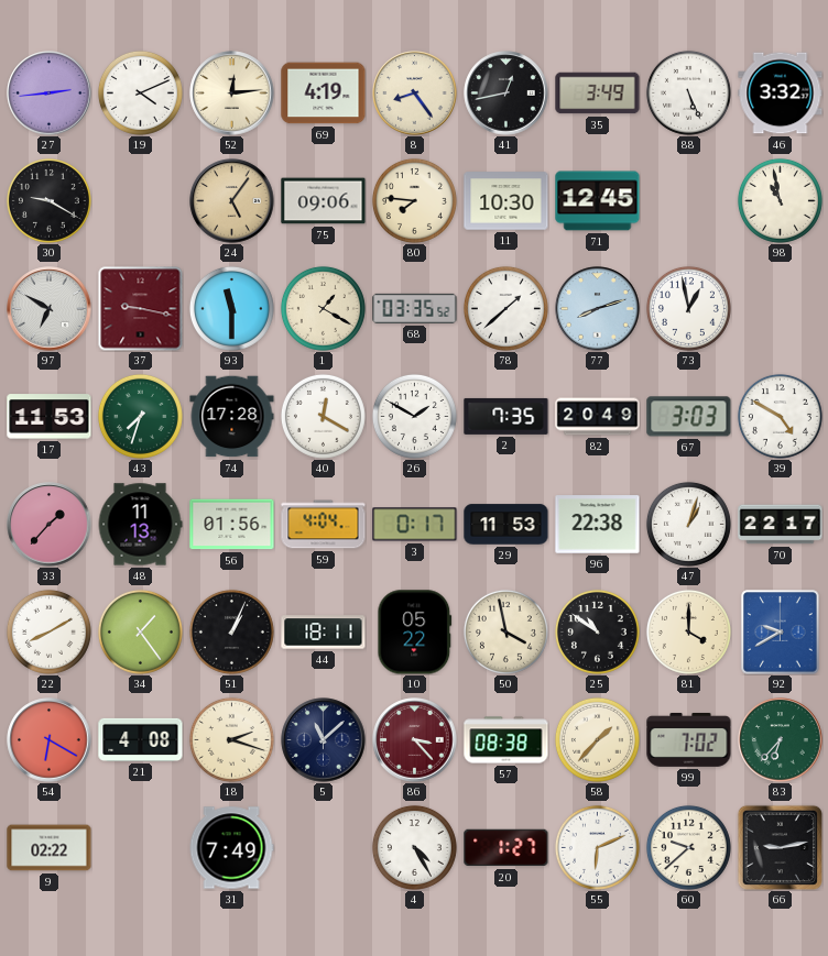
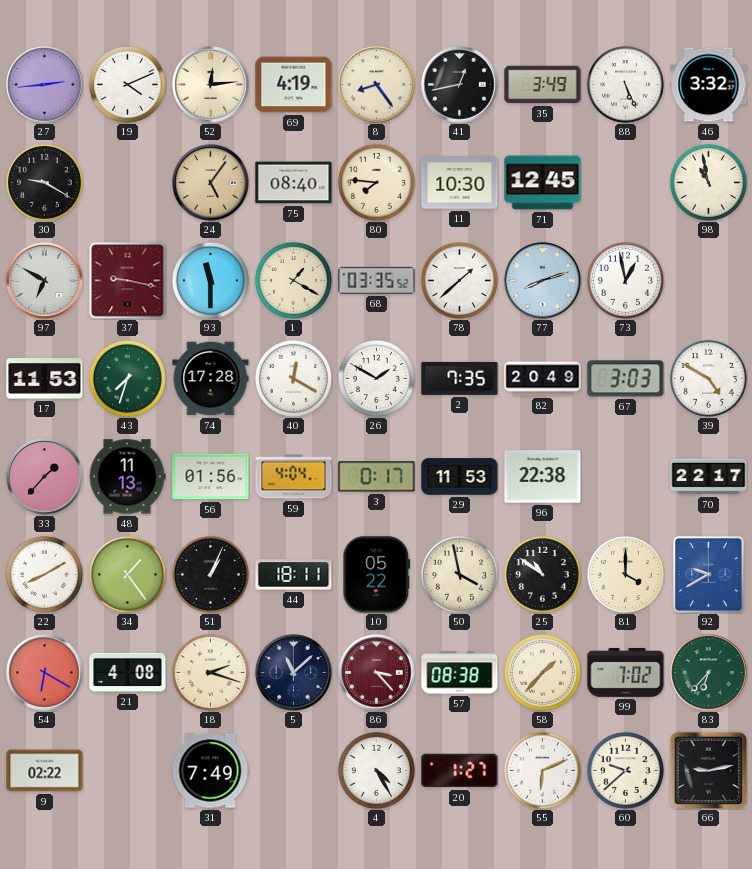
75: 09:06 -> 08:40
47: 1:03 -> none
